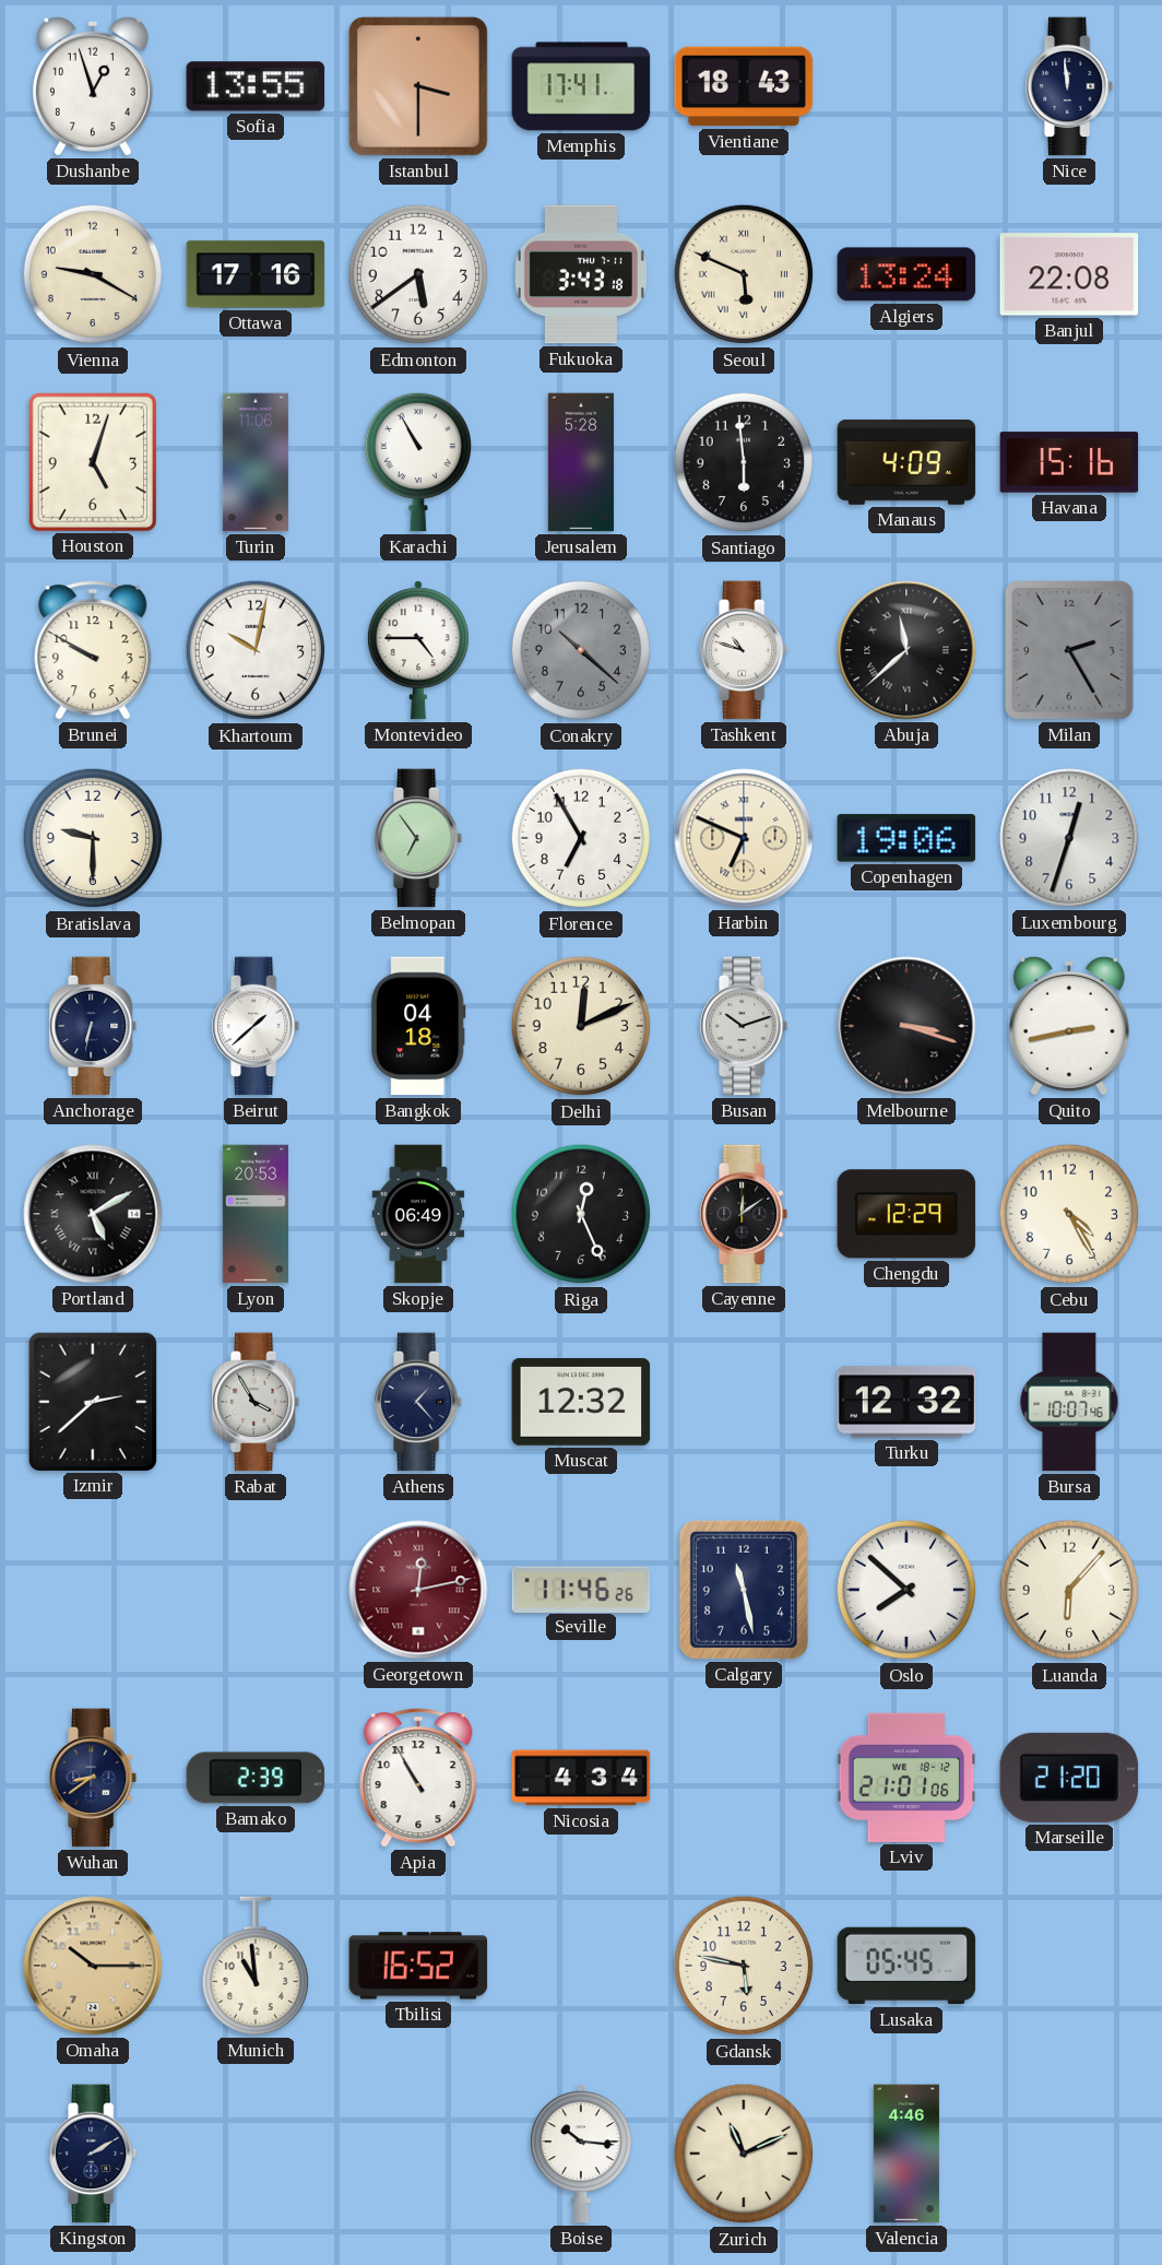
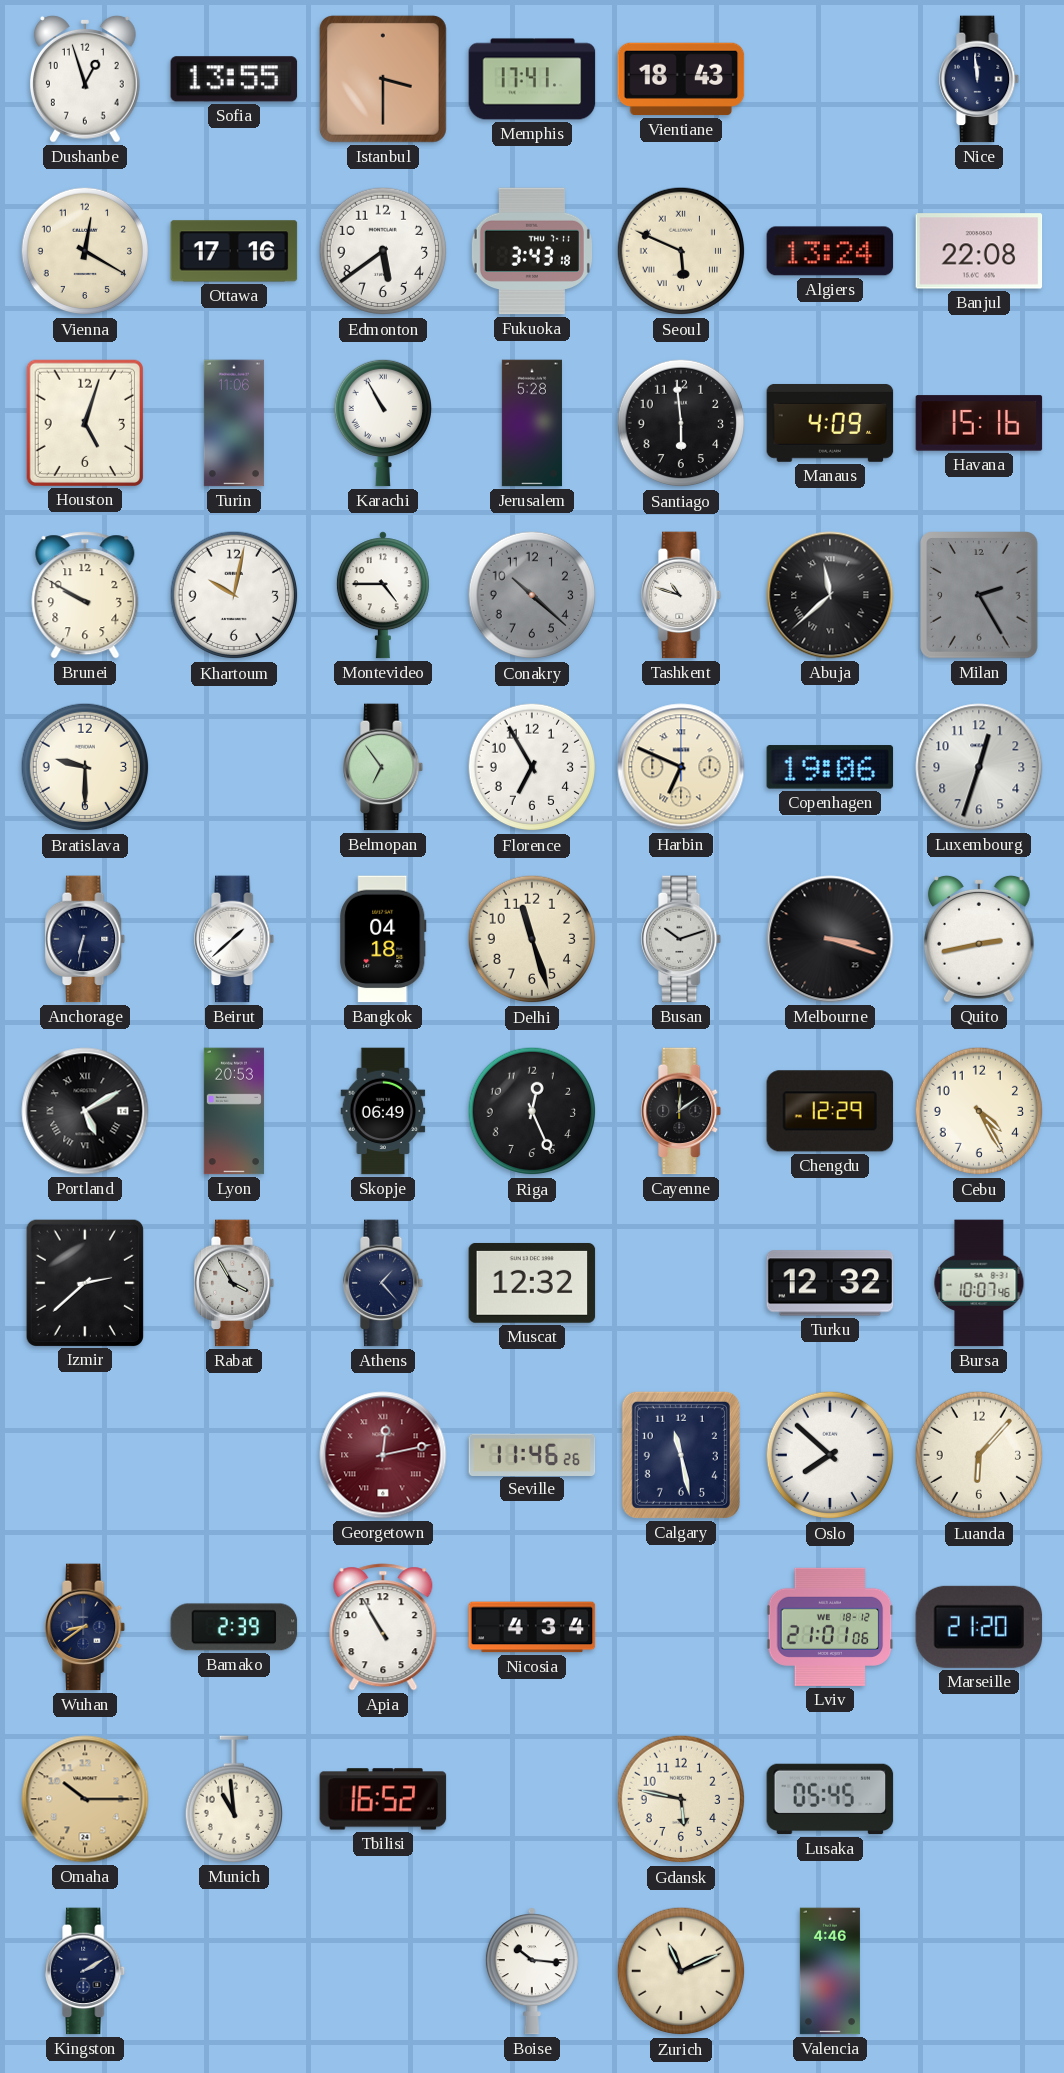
Vienna: 9:20 -> 12:20
Delhi: 12:11 -> 11:27
